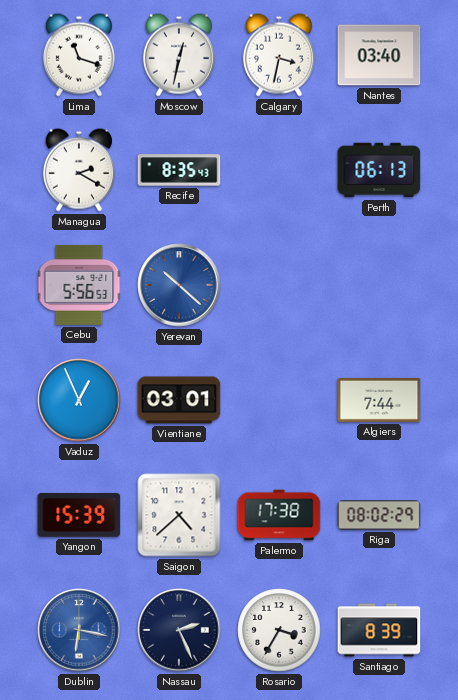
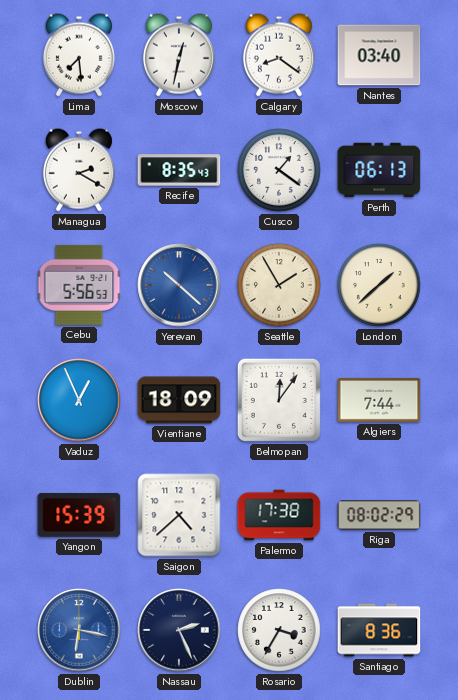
Lima: 11:18 -> 7:29
Calgary: 3:32 -> 8:21
Cusco: none -> 1:21
Seattle: none -> 1:55
London: none -> 1:38
Vientiane: 03:01 -> 18:09
Belmopan: none -> 12:06
Santiago: 8:39 -> 8:36
